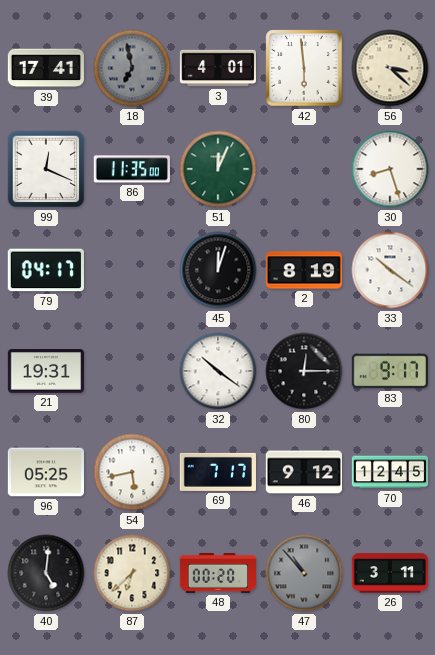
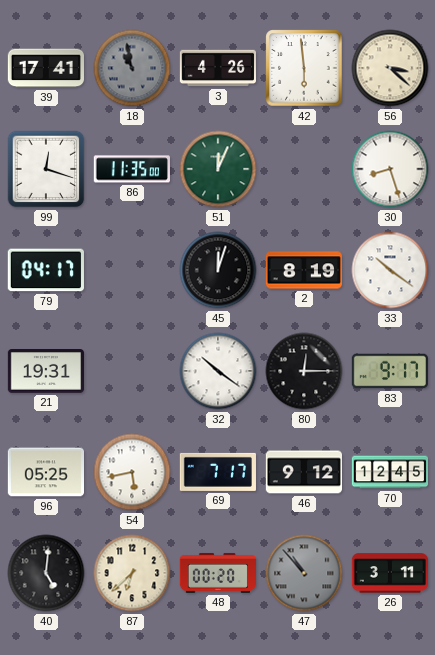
18: 6:58 -> 10:58
3: 4:01 -> 4:26
99: 12:19 -> 12:18
